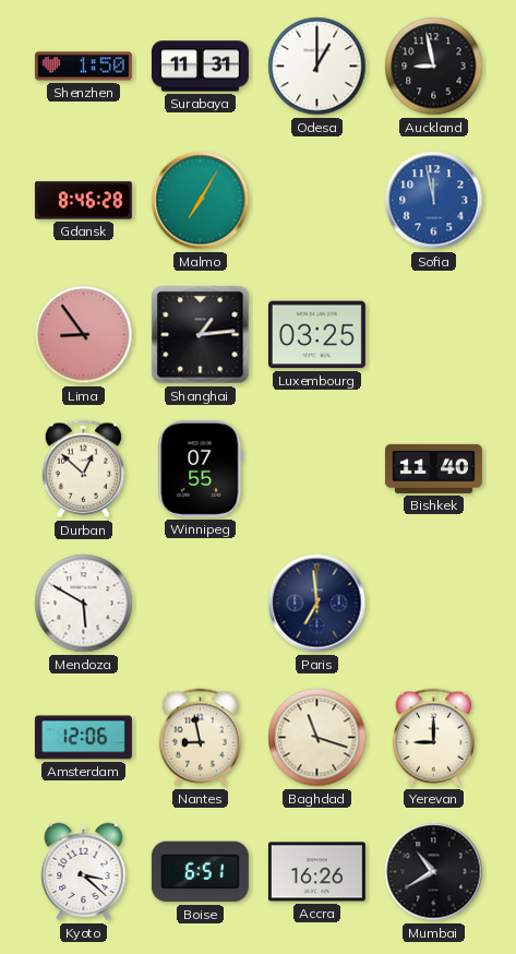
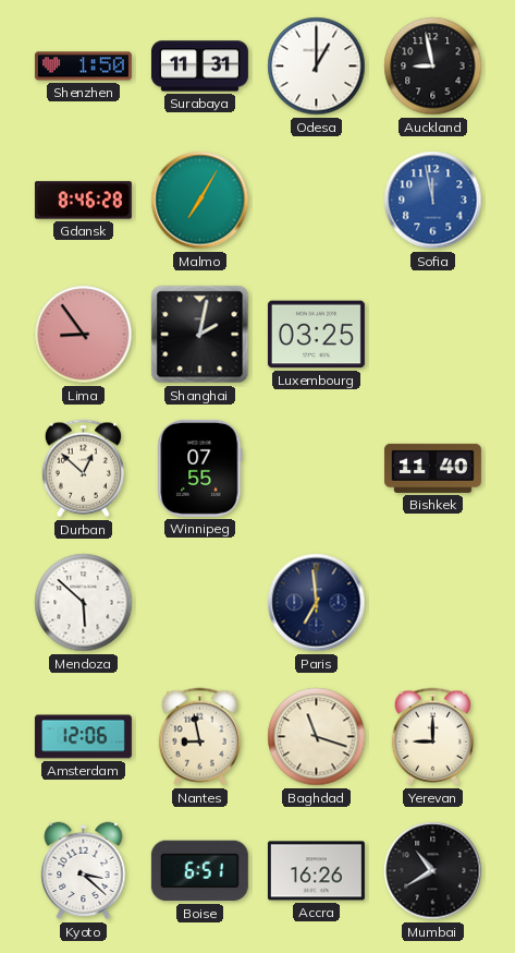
Shanghai: 1:14 -> 2:02
Mendoza: 5:50 -> 5:52
